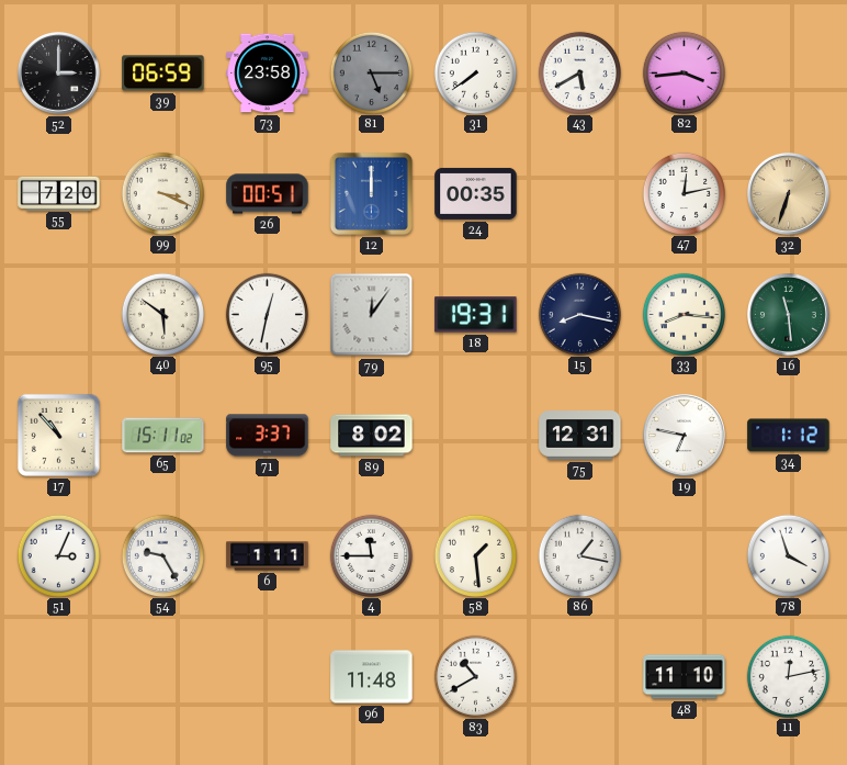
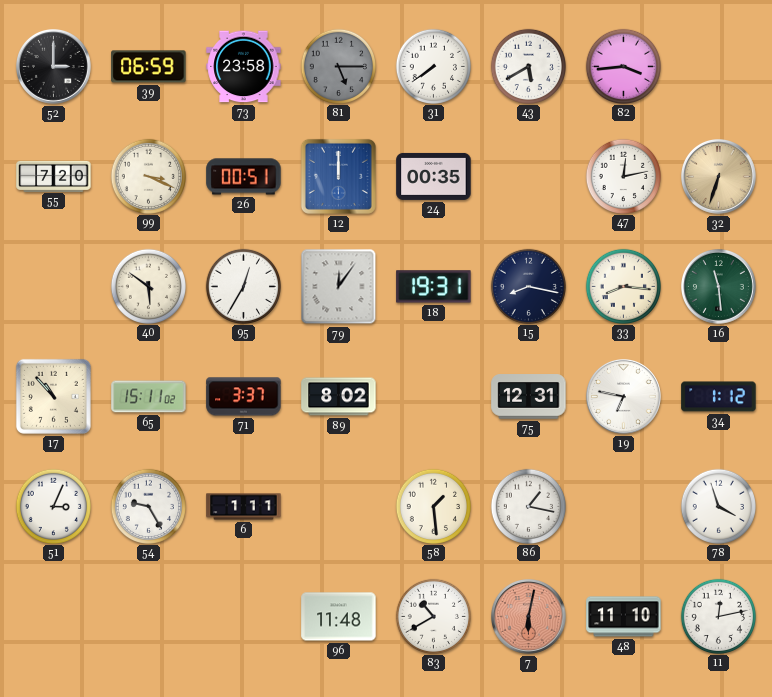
95: 12:32 -> 12:35
4: 11:45 -> none
7: none -> 6:02
